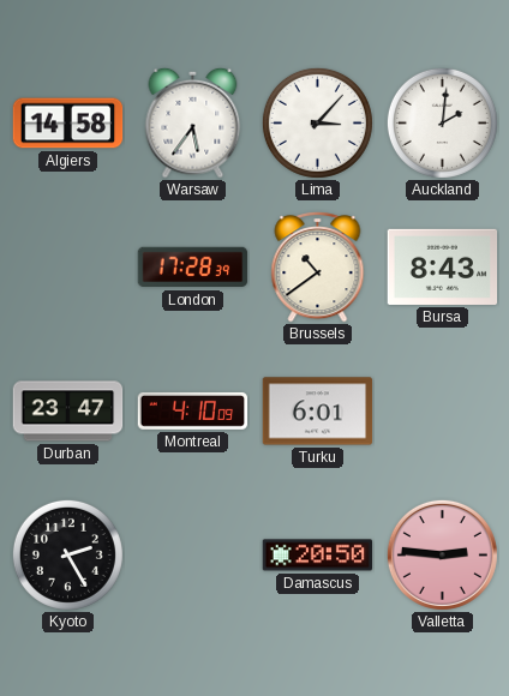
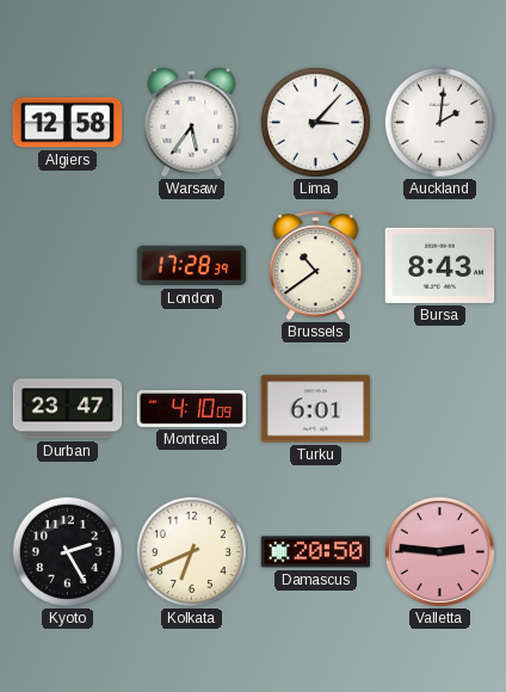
Algiers: 14:58 -> 12:58
Kolkata: none -> 6:41
